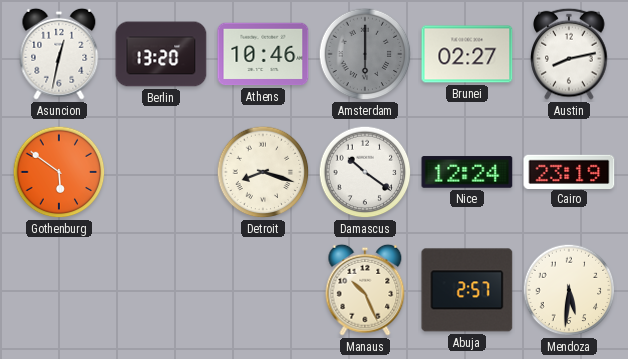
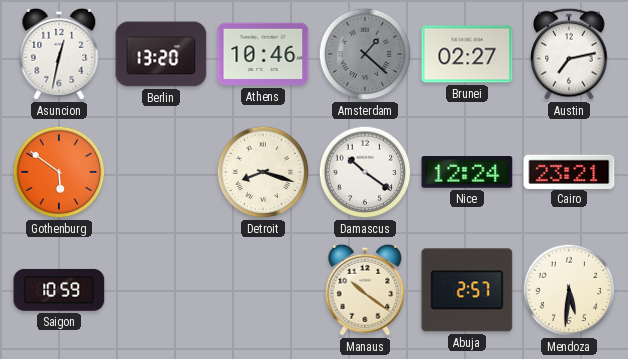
Amsterdam: 6:00 -> 1:22
Austin: 8:13 -> 7:13
Cairo: 23:19 -> 23:21
Saigon: none -> 10:59
Manaus: 10:26 -> 10:21
